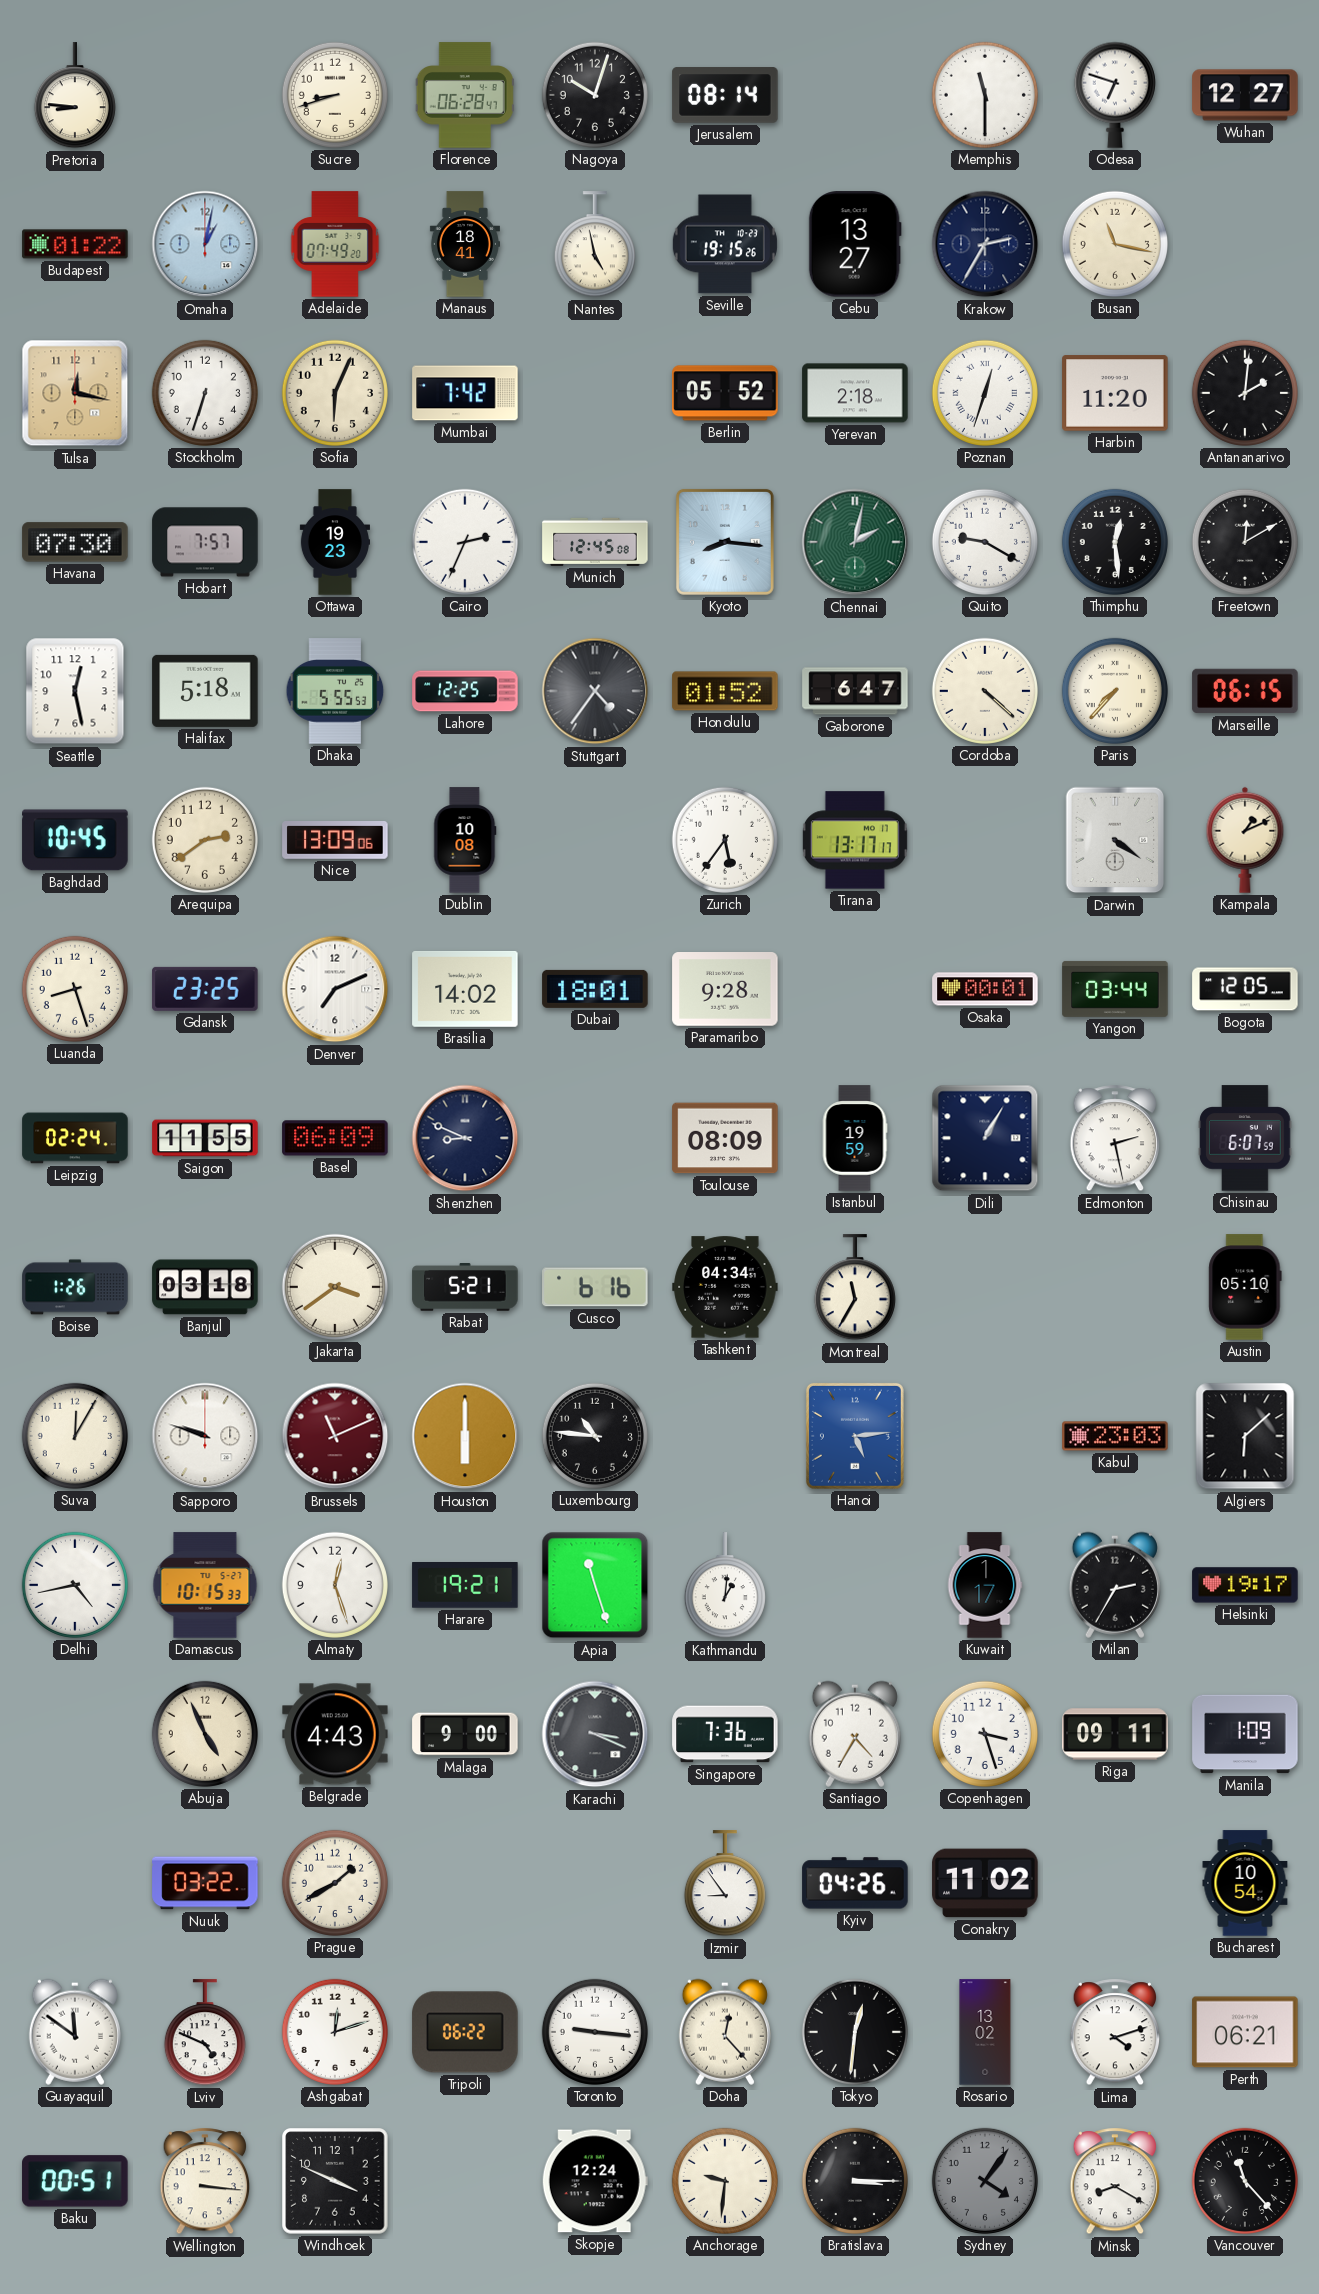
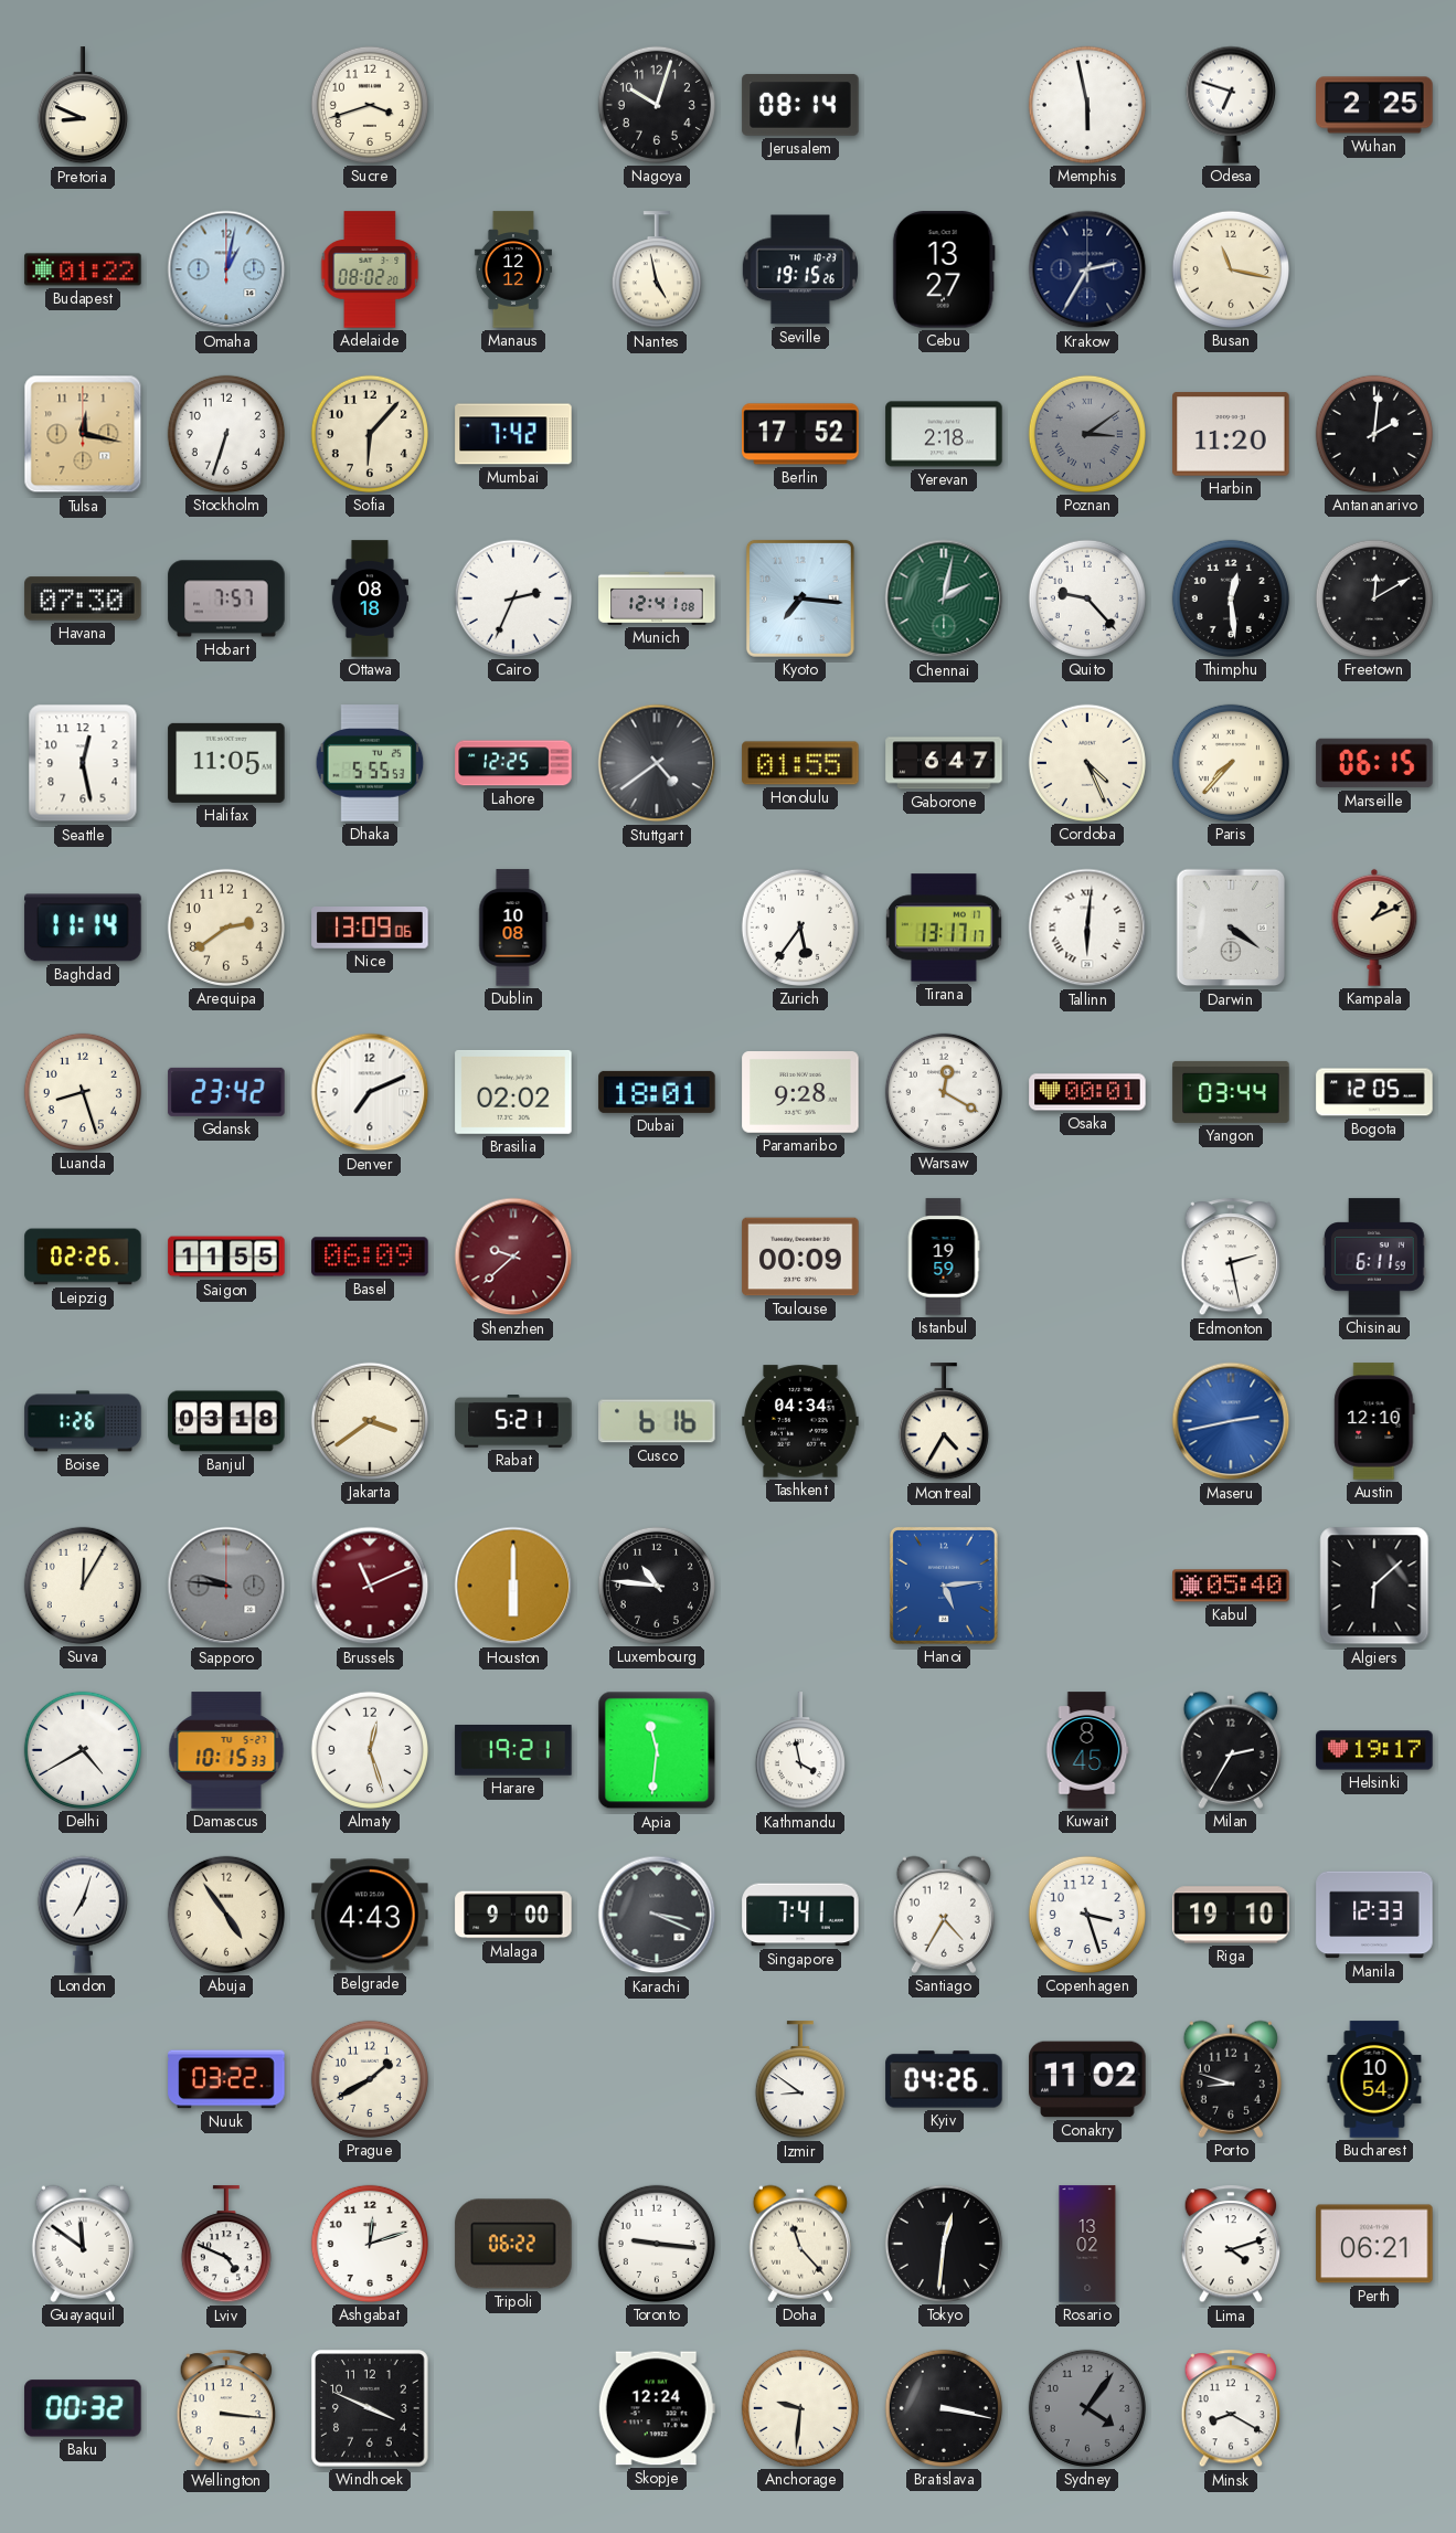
Pretoria: 8:46 -> 8:49
Sucre: 8:42 -> 3:42
Florence: 06:28 -> none
Memphis: 11:30 -> 5:58
Wuhan: 12:27 -> 2:25
Adelaide: 07:49 -> 08:02
Manaus: 18:41 -> 12:12
Sofia: 6:04 -> 6:07
Berlin: 05:52 -> 17:52
Poznan: 12:33 -> 3:09
Poznan dial: white -> grey
Ottawa: 19:23 -> 08:18
Munich: 12:45 -> 12:41
Kyoto: 8:16 -> 7:16
Quito: 9:20 -> 9:23
Halifax: 5:18 -> 11:05
Stuttgart: 4:36 -> 4:39
Honolulu: 01:52 -> 01:55
Cordoba: 4:22 -> 4:26
Baghdad: 10:45 -> 11:14
Tallinn: none -> 6:01
Gdansk: 23:25 -> 23:42
Brasilia: 14:02 -> 02:02
Warsaw: none -> 12:20
Leipzig: 02:24 -> 02:26
Shenzhen: 8:49 -> 9:38
Shenzhen dial: navy -> burgundy
Toulouse: 08:09 -> 00:09
Dili: 1:05 -> none
Chisinau: 6:07 -> 6:11
Montreal: 11:35 -> 4:35
Maseru: none -> 2:43
Austin: 05:10 -> 12:10
Sapporo: 9:48 -> 9:46
Sapporo dial: white -> grey
Kabul: 23:03 -> 05:40
Delhi: 4:43 -> 4:40
Apia: 11:27 -> 11:31
Kathmandu: 1:01 -> 3:58
Kuwait: 1:17 -> 8:45
London: none -> 7:03
Abuja: 4:56 -> 4:54
Singapore: 7:36 -> 7:41
Riga: 09:11 -> 19:10
Manila: 1:09 -> 12:33
Izmir: 8:54 -> 8:51
Porto: none -> 8:48
Doha: 12:23 -> 11:23
Baku: 00:51 -> 00:32
Bratislava: 3:15 -> 3:17
Vancouver: 11:23 -> none
